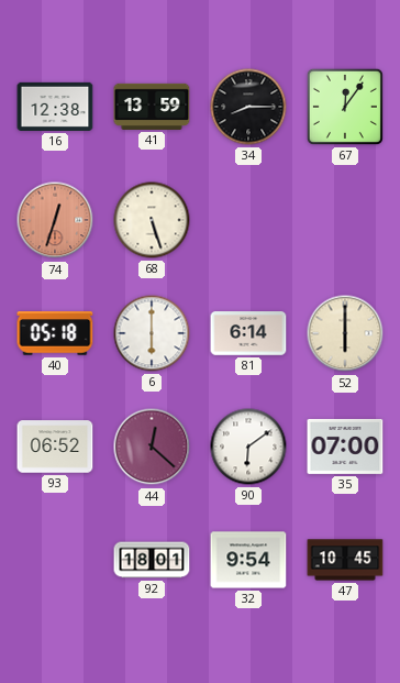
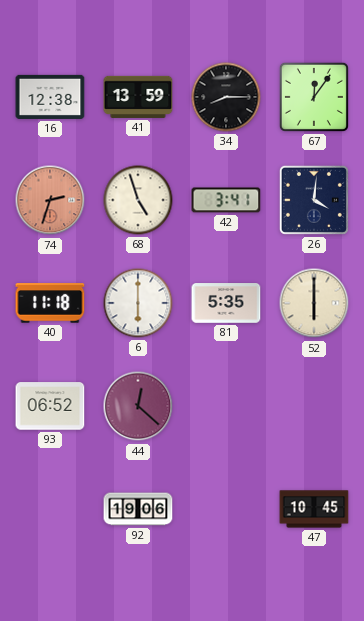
74: 12:33 -> 2:33
68: 5:27 -> 4:57
42: none -> 3:41
26: none -> 4:01
40: 05:18 -> 11:18
81: 6:14 -> 5:35
90: 6:09 -> none
35: 07:00 -> none
92: 18:01 -> 19:06
32: 9:54 -> none
